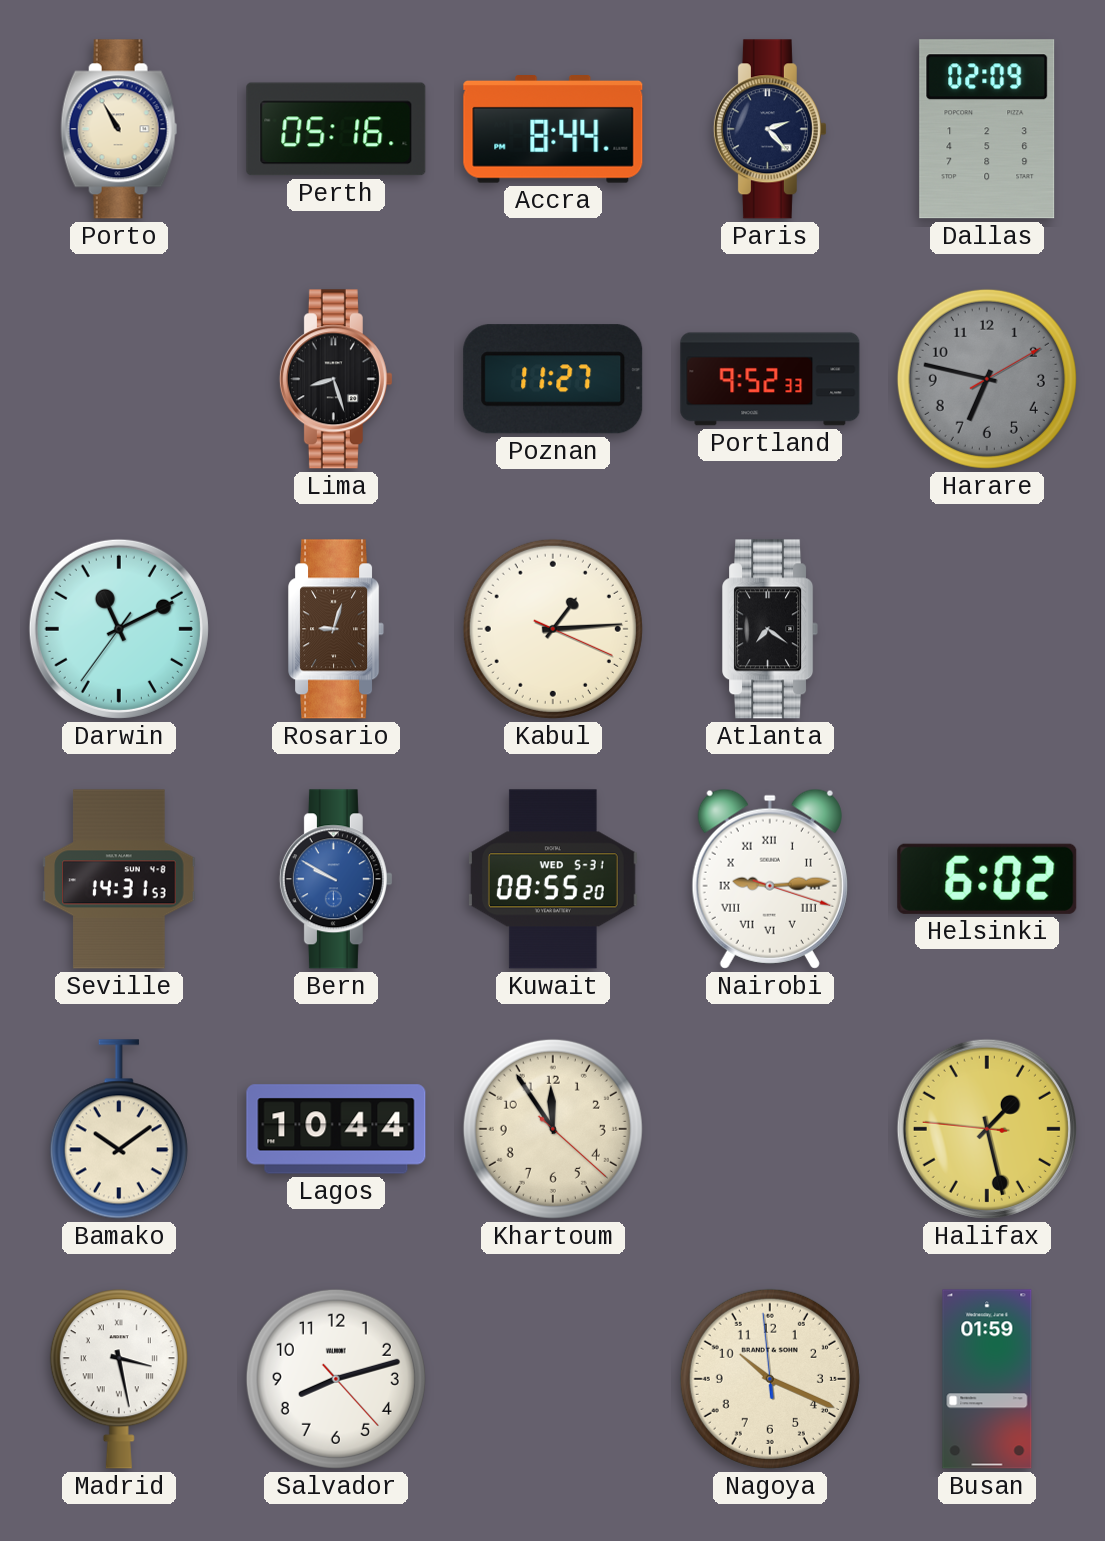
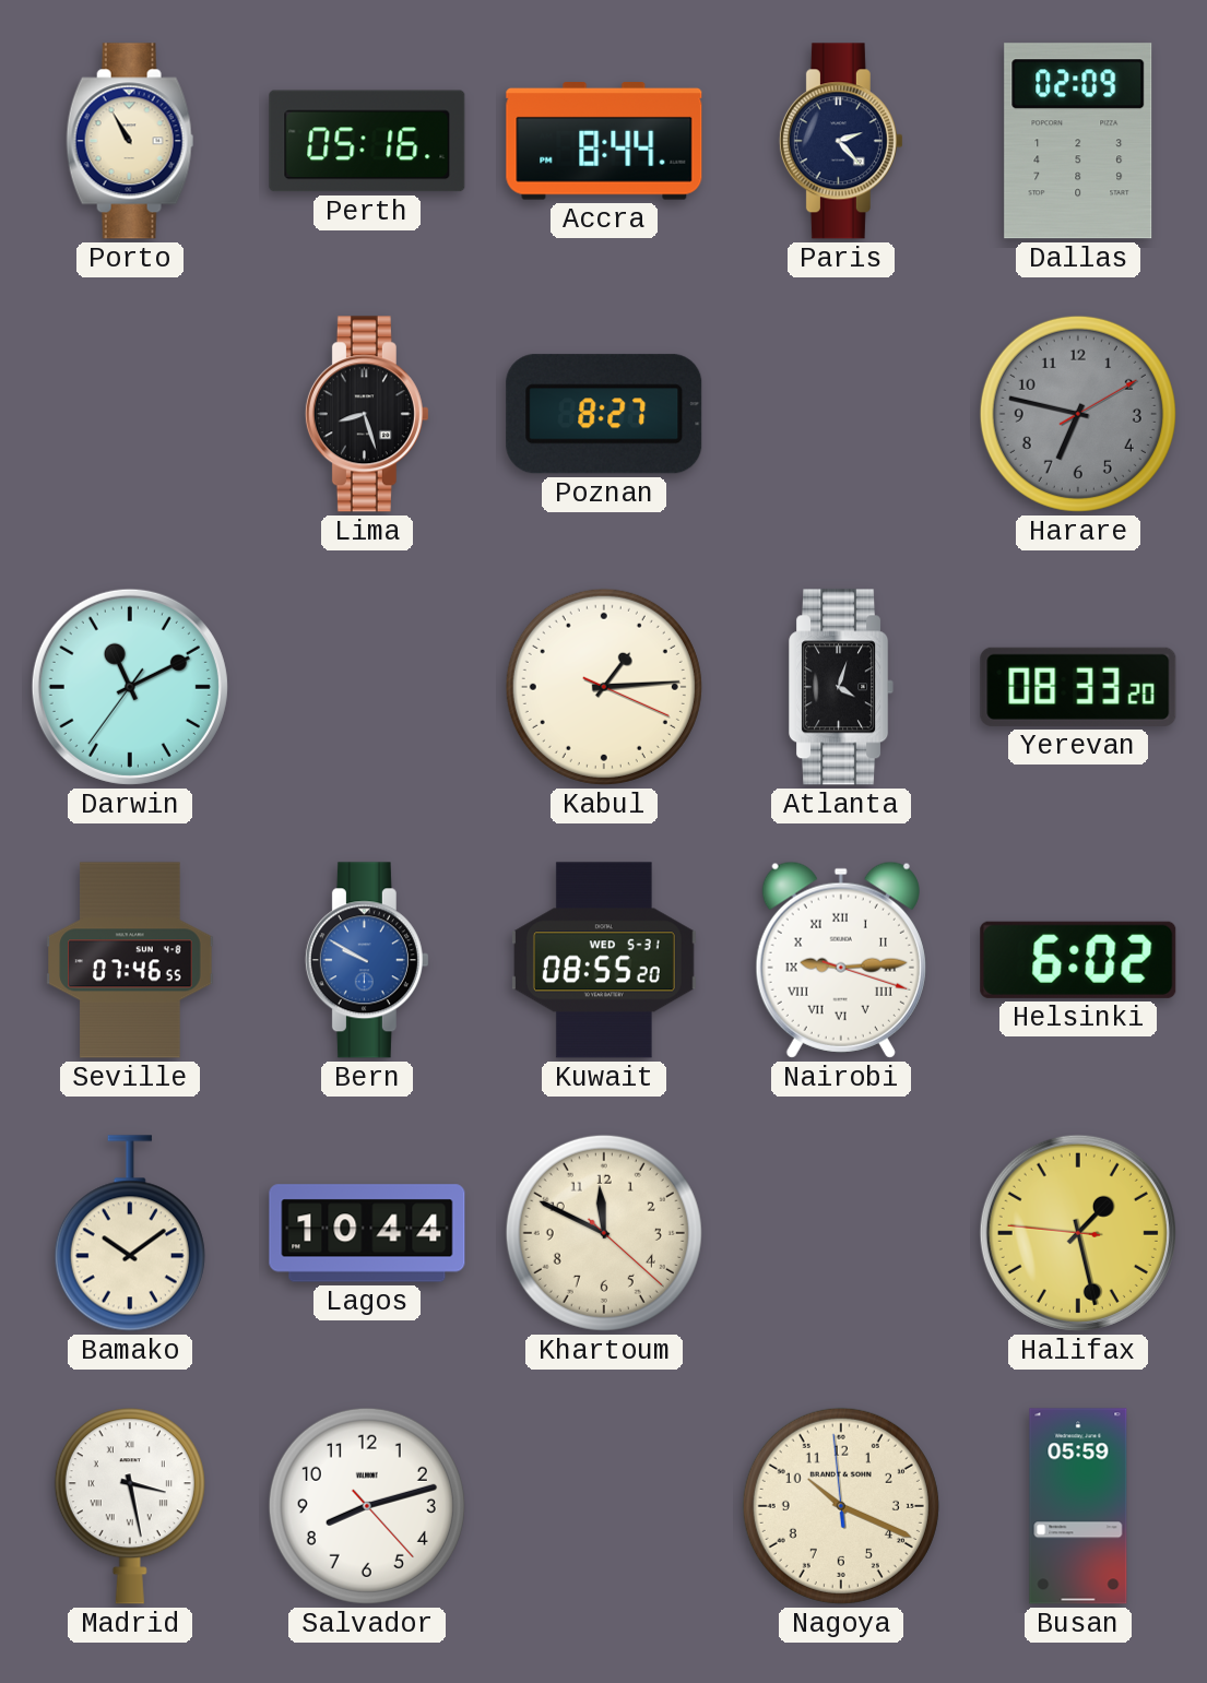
Poznan: 11:27 -> 8:27
Portland: 9:52 -> none
Rosario: 9:03 -> none
Atlanta: 7:21 -> 4:03
Yerevan: none -> 08:33
Seville: 14:31 -> 07:46
Khartoum: 11:54 -> 11:49
Busan: 01:59 -> 05:59
